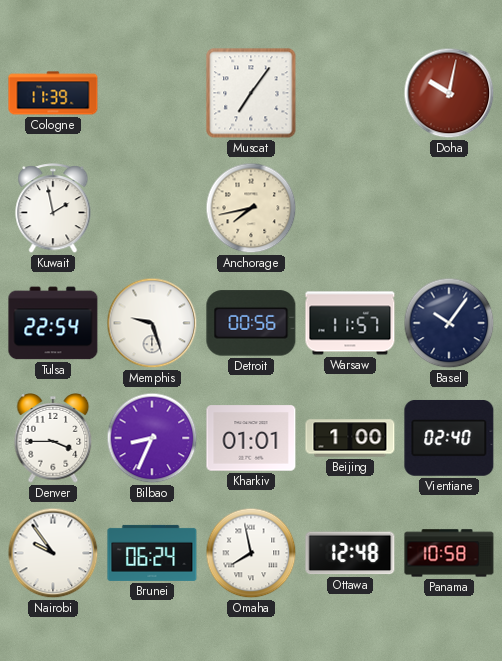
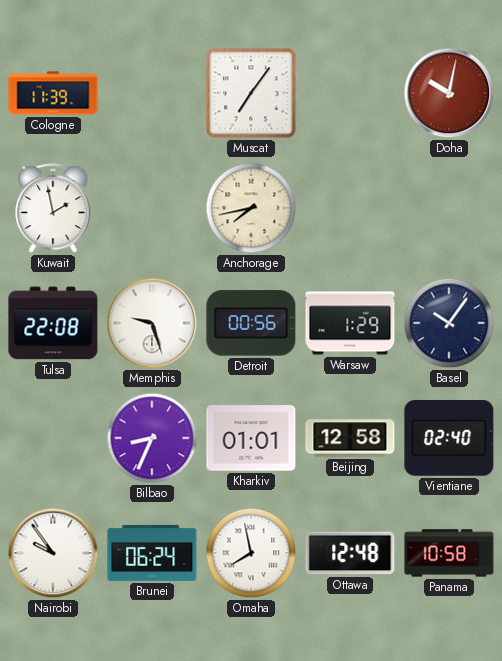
Tulsa: 22:54 -> 22:08
Warsaw: 11:57 -> 1:29
Denver: 3:45 -> none
Beijing: 1:00 -> 12:58
